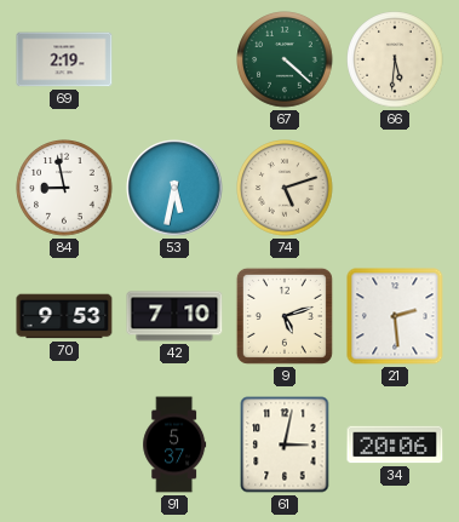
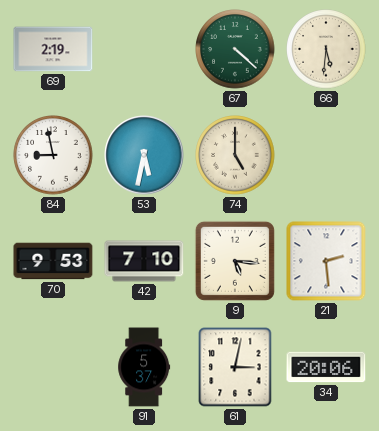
74: 5:12 -> 5:00
9: 5:12 -> 5:16
